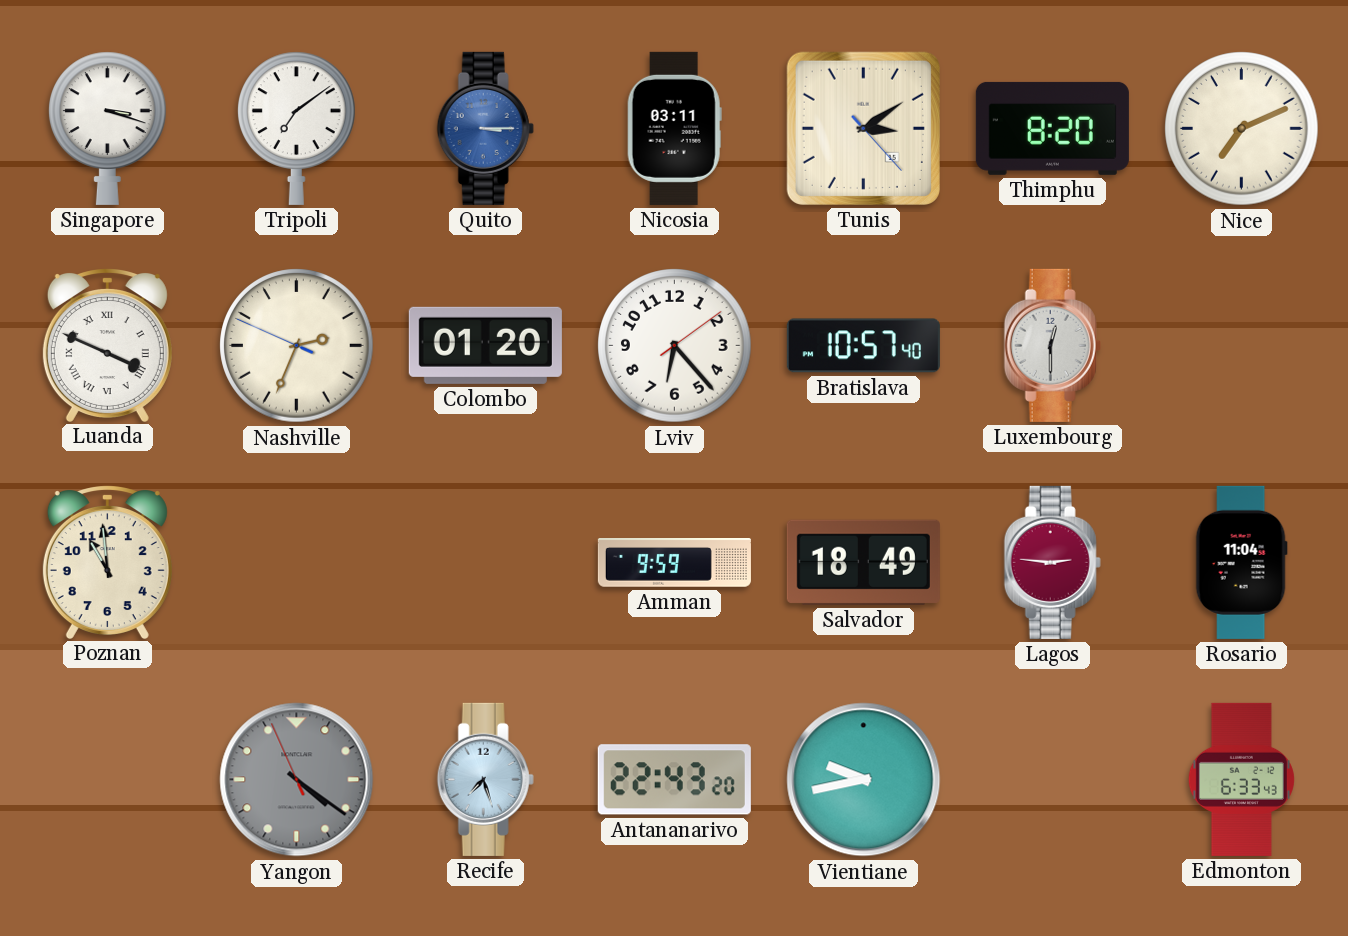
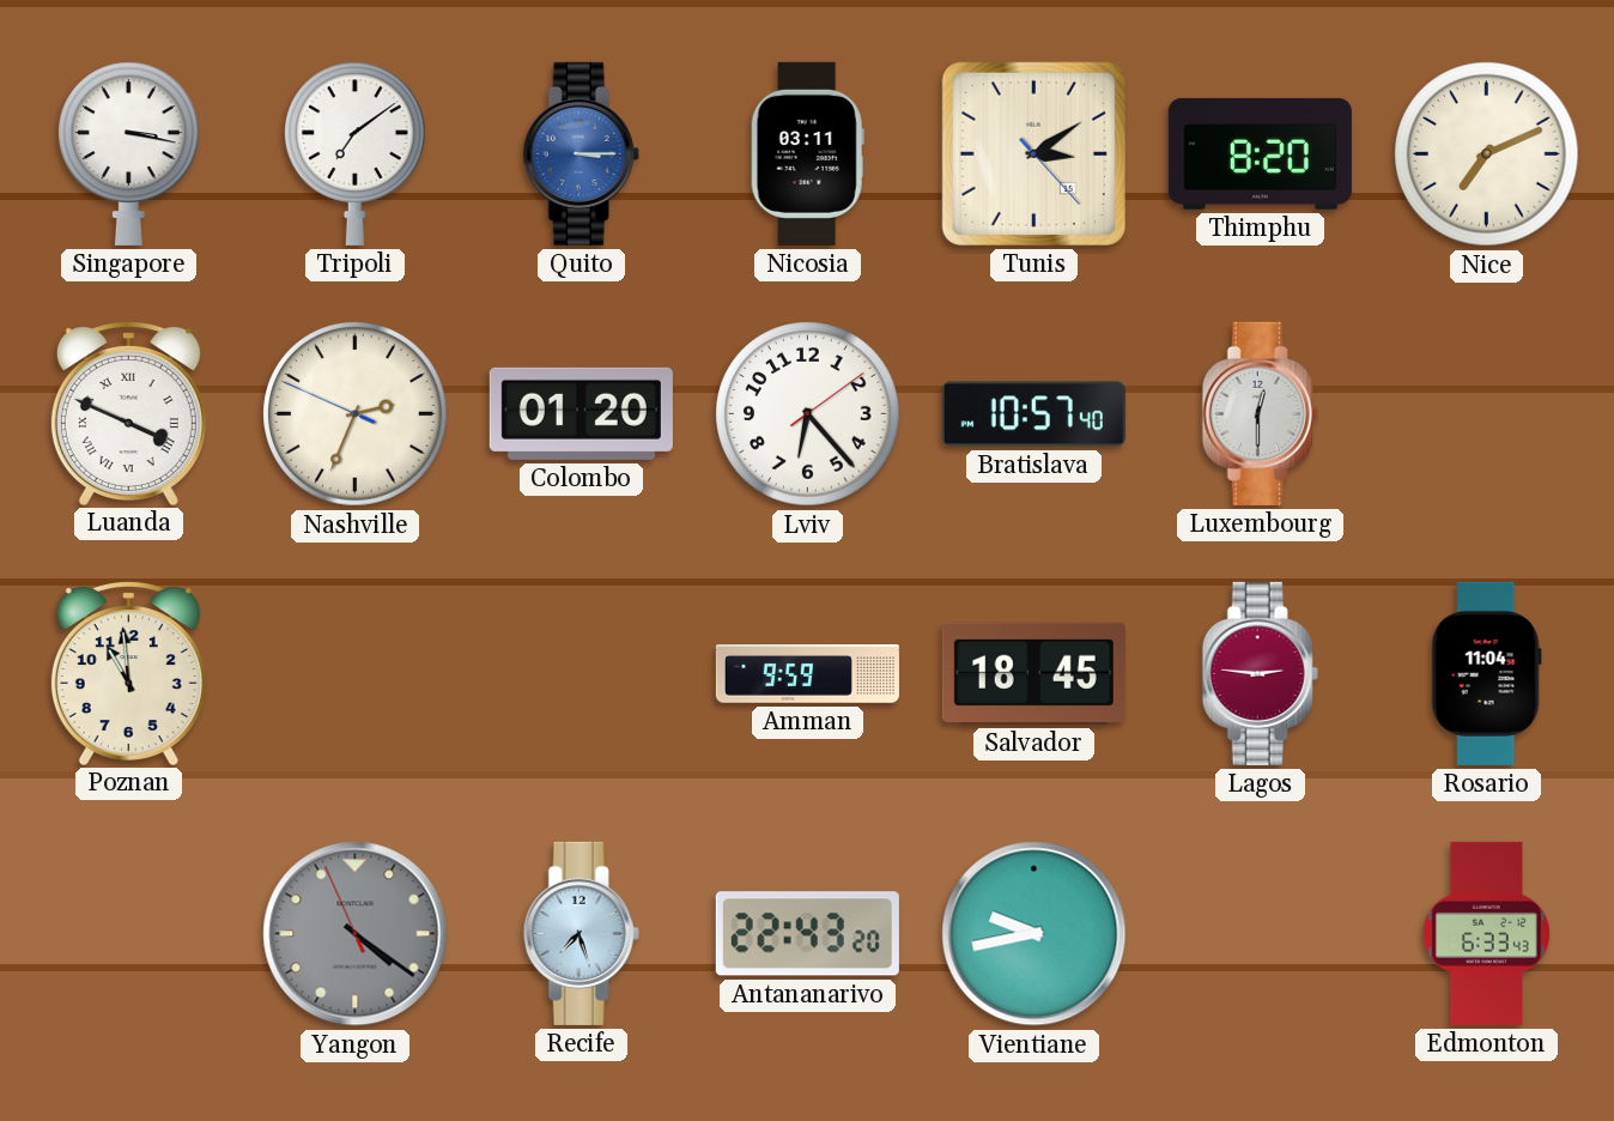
Singapore: 3:18 -> 3:17
Salvador: 18:49 -> 18:45
